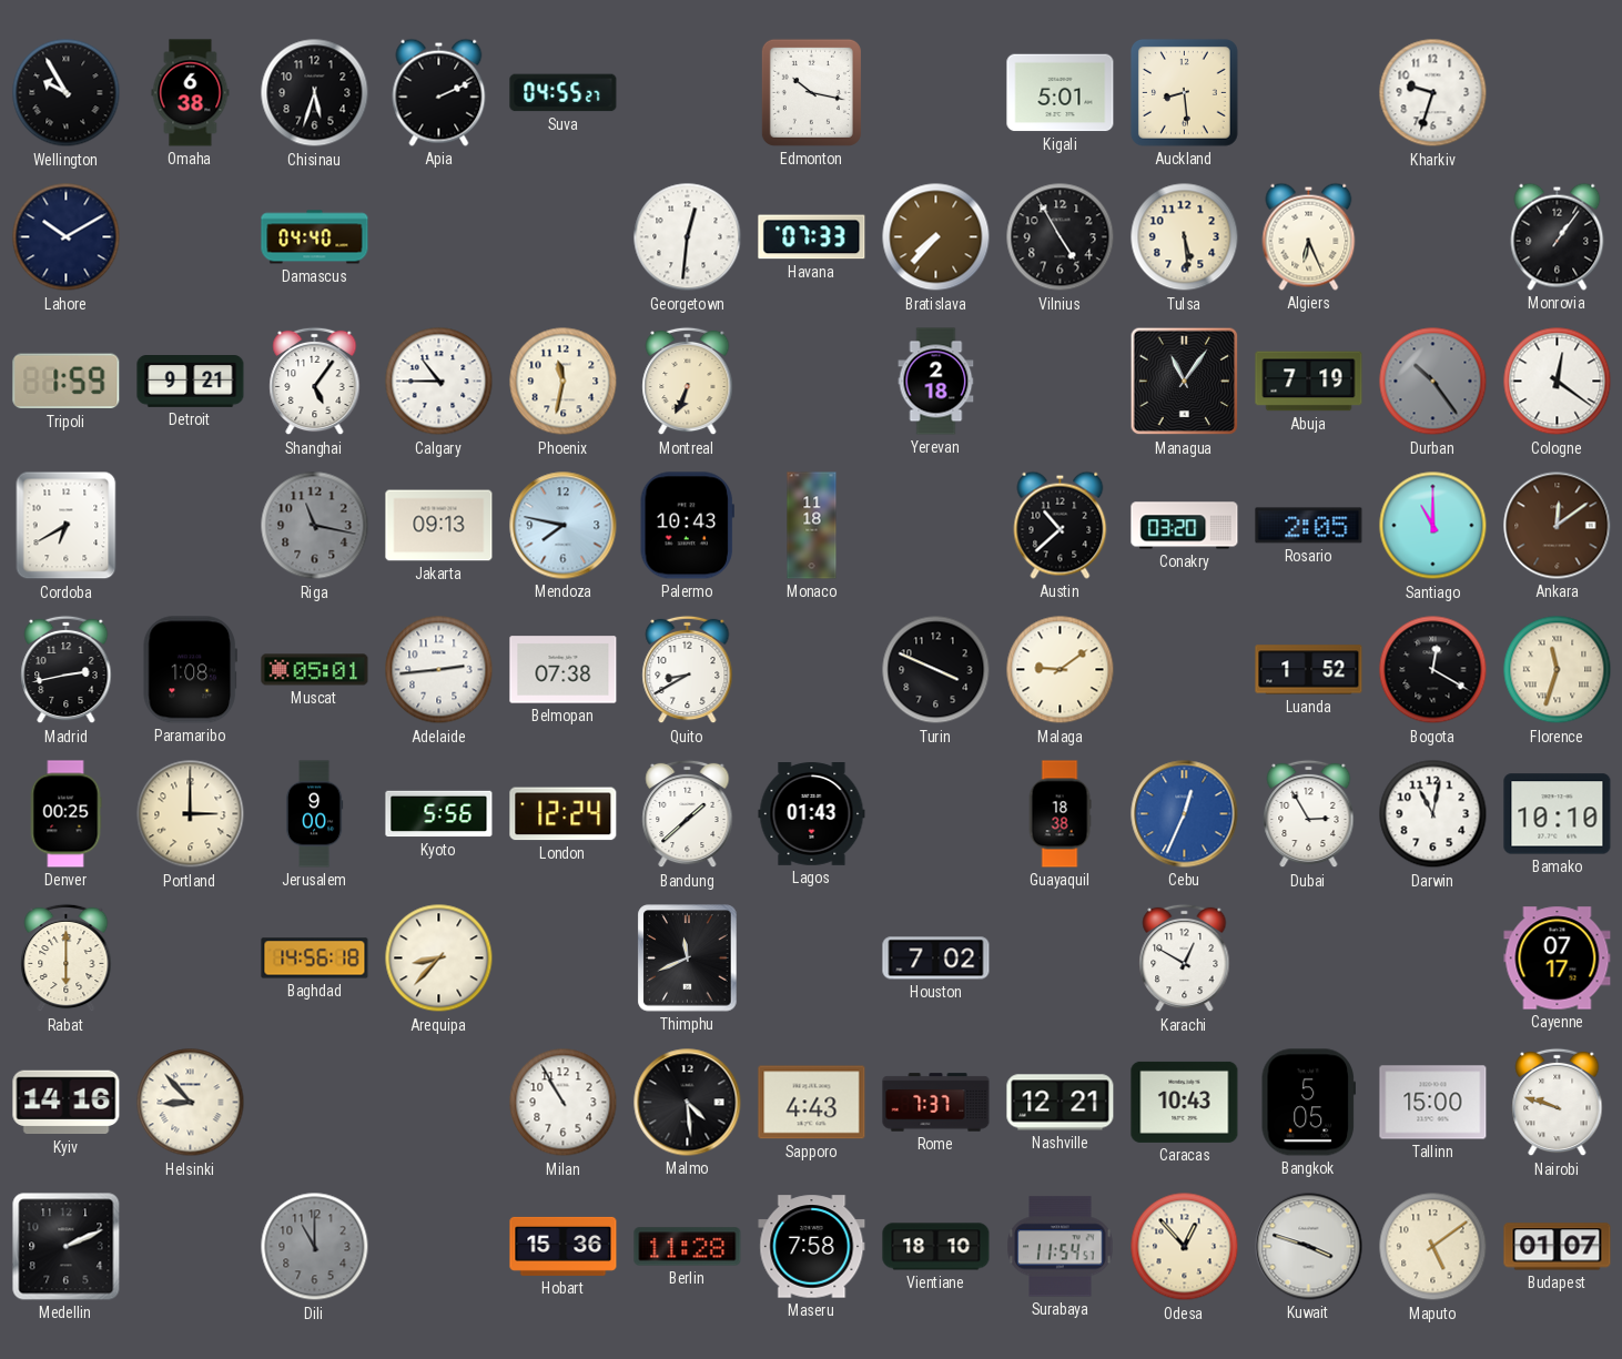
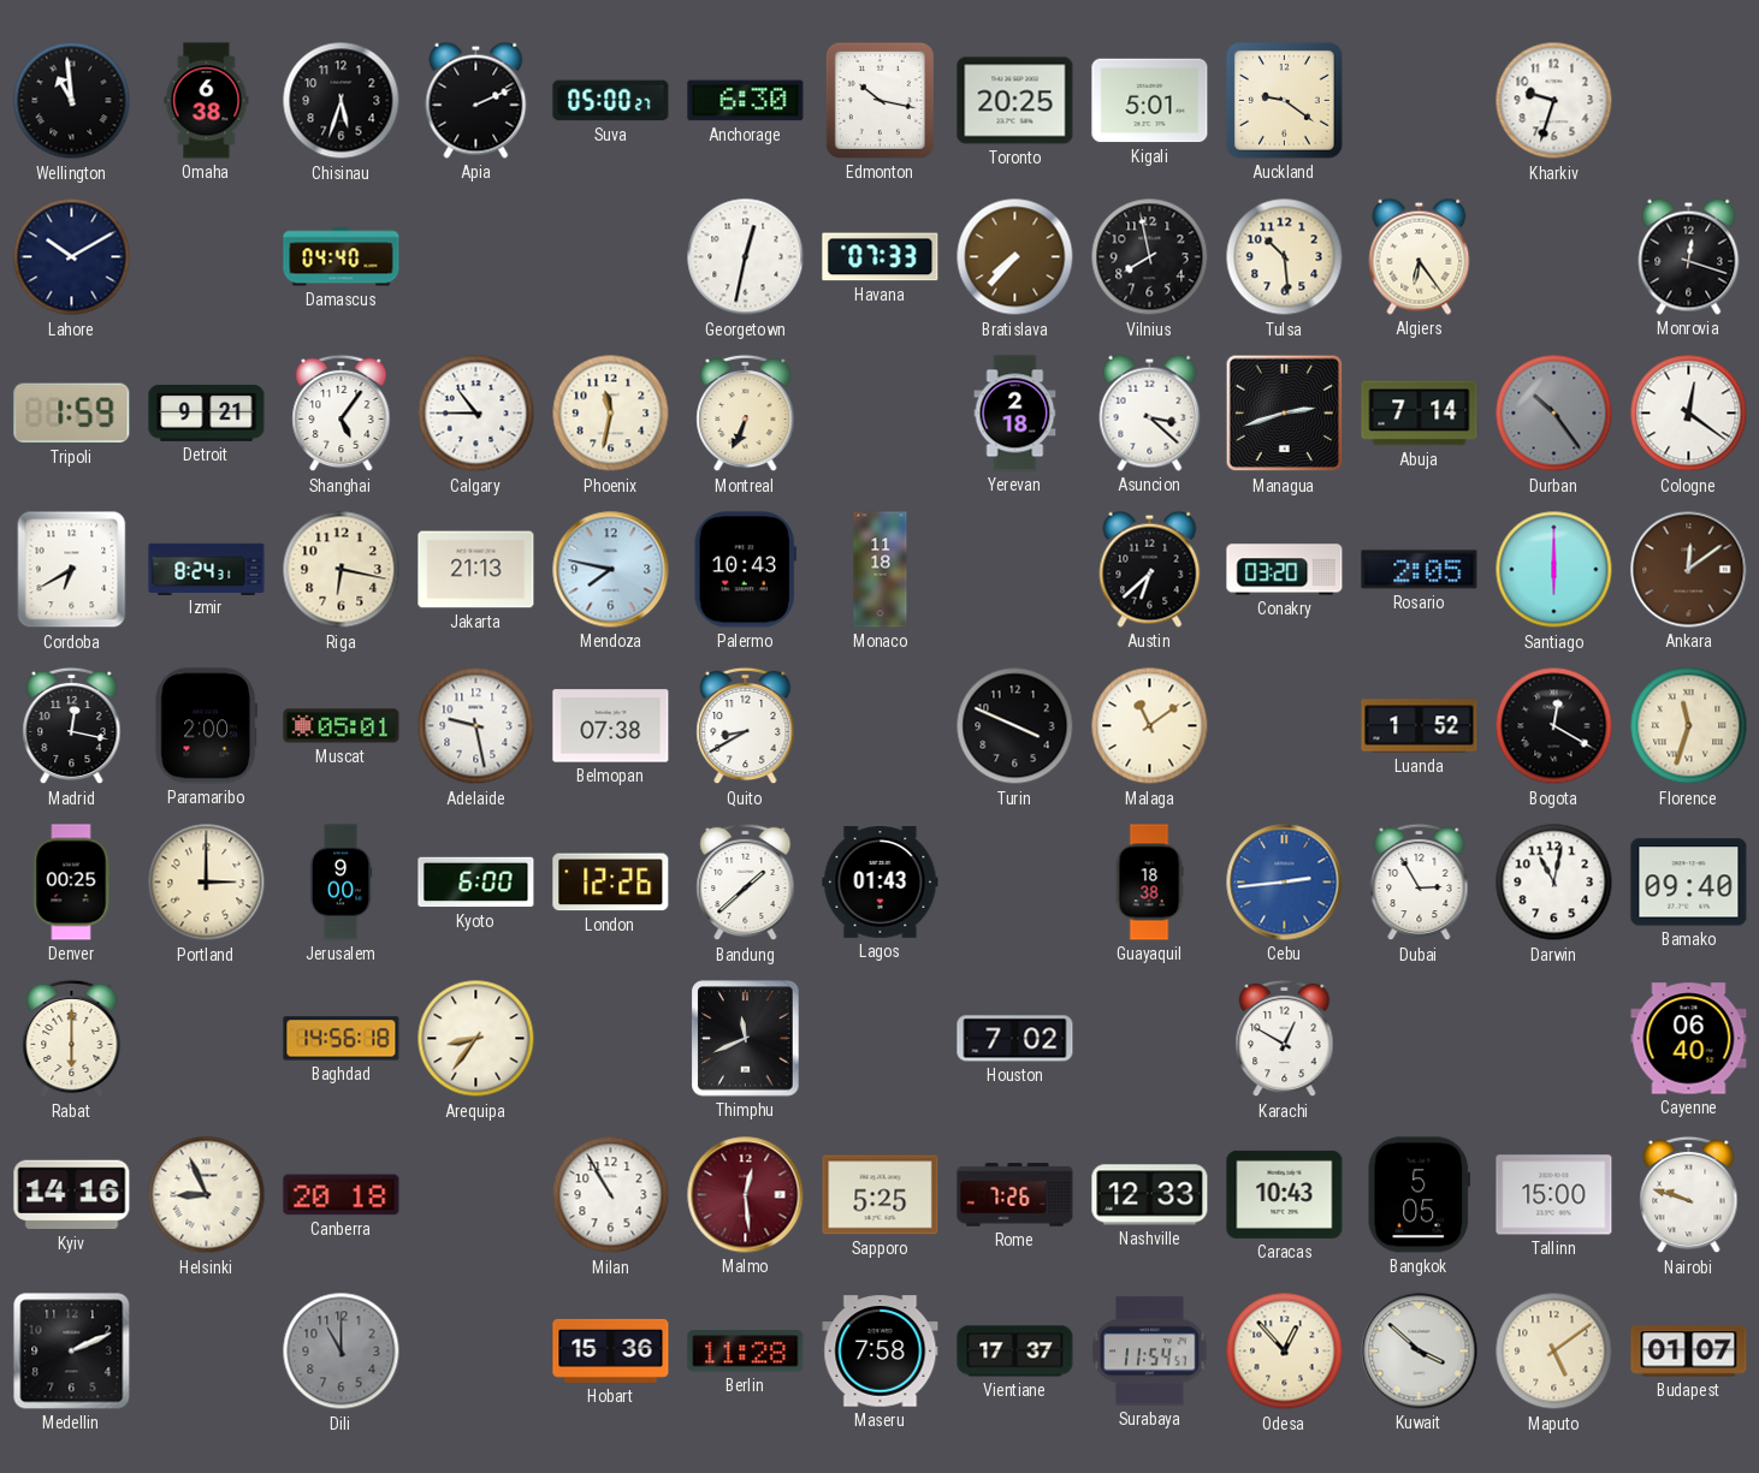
Wellington: 9:55 -> 10:59
Suva: 04:55 -> 05:00
Anchorage: none -> 6:30
Toronto: none -> 20:25
Auckland: 8:29 -> 9:21
Georgetown: 12:31 -> 12:32
Vilnius: 4:55 -> 7:58
Tulsa: 5:29 -> 10:29
Algiers: 6:26 -> 6:24
Monrovia: 1:06 -> 12:18
Asuncion: none -> 3:22
Managua: 11:06 -> 2:42
Abuja: 7:19 -> 7:14
Izmir: none -> 8:24
Riga: 11:17 -> 6:17
Riga dial: grey -> cream
Jakarta: 09:13 -> 21:13
Austin: 10:38 -> 6:38
Santiago: 11:00 -> 6:00
Madrid: 2:43 -> 12:17
Paramaribo: 1:08 -> 2:00
Adelaide: 2:44 -> 9:28
Malaga: 9:09 -> 11:09
Kyoto: 5:56 -> 6:00
London: 12:24 -> 12:26
Cebu: 12:34 -> 2:44
Bamako: 10:10 -> 09:40
Arequipa: 8:37 -> 8:36
Cayenne: 07:17 -> 06:40
Helsinki: 8:53 -> 8:56
Canberra: none -> 20:18
Malmo: 4:29 -> 12:29
Malmo dial: black -> burgundy
Sapporo: 4:43 -> 5:25
Rome: 7:37 -> 7:26
Nashville: 12:21 -> 12:33
Vientiane: 18:10 -> 17:37
Kuwait: 3:48 -> 3:52
